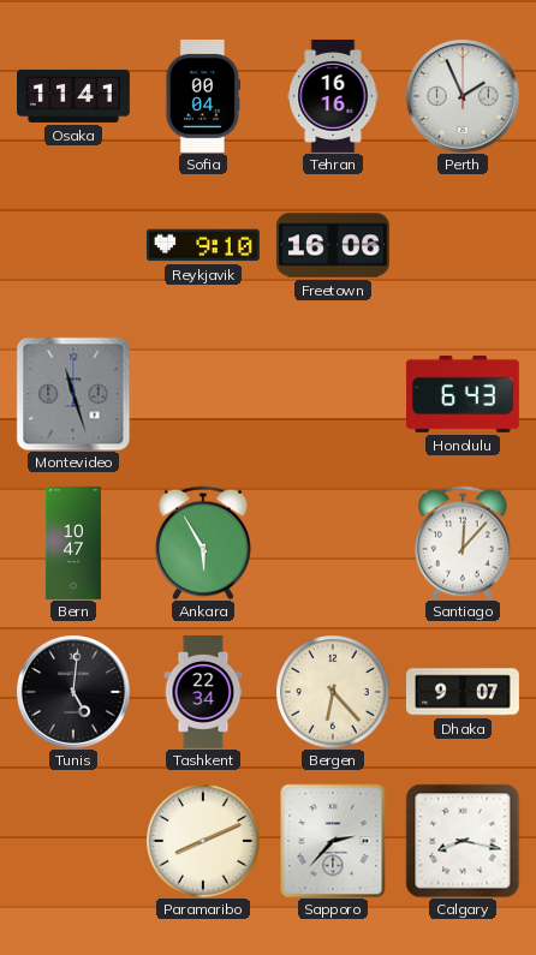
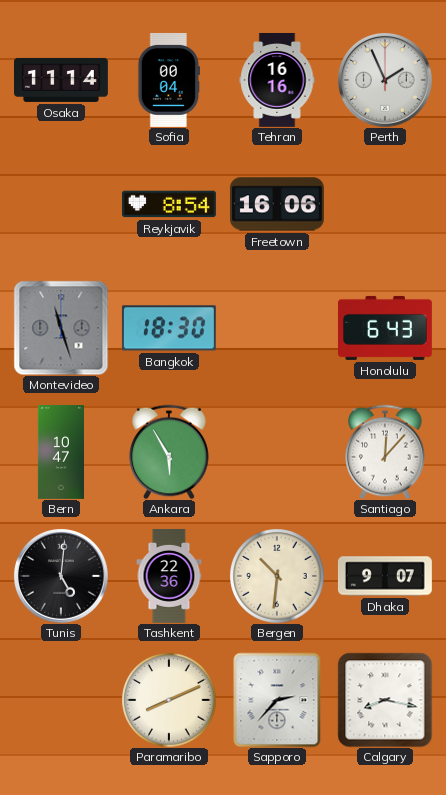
Osaka: 11:41 -> 11:14
Reykjavik: 9:10 -> 8:54
Bangkok: none -> 18:30
Tashkent: 22:34 -> 22:36
Bergen: 6:23 -> 10:31
